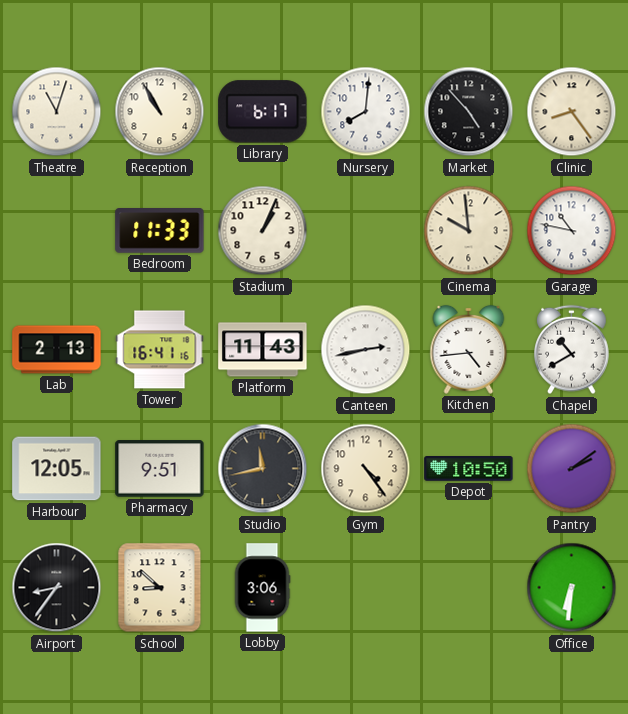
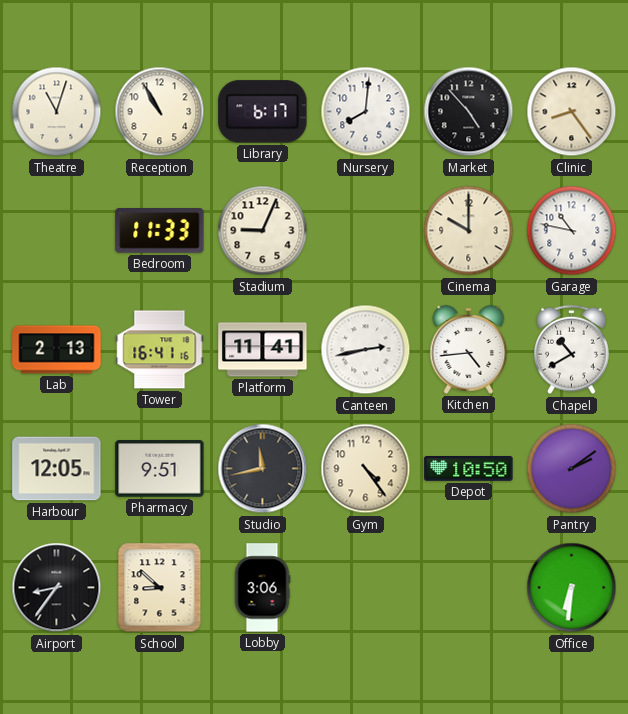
Stadium: 1:04 -> 9:04
Cinema: 9:59 -> 10:00
Platform: 11:43 -> 11:41
